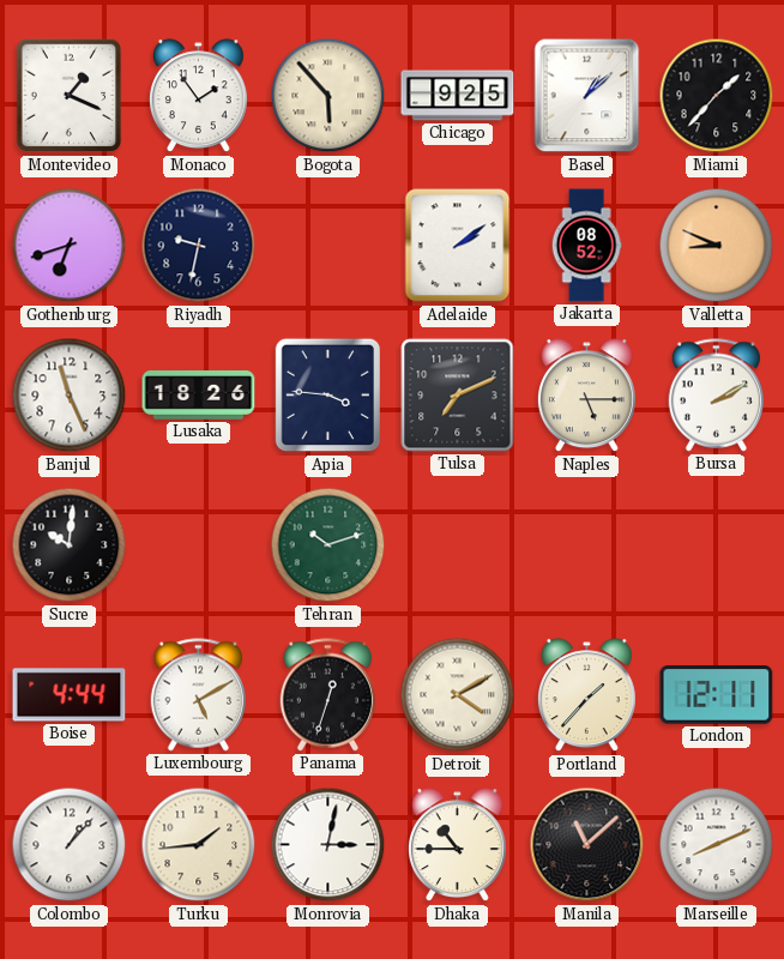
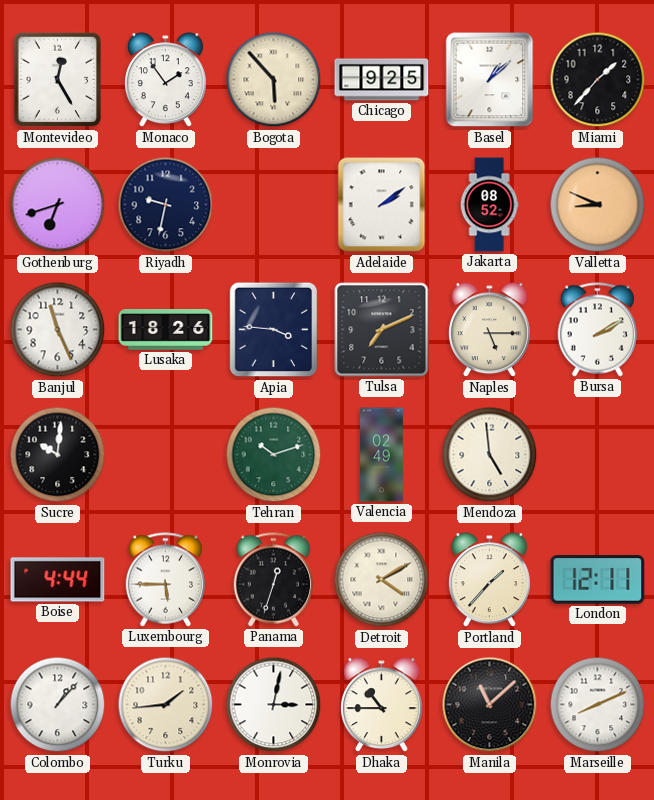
Montevideo: 1:19 -> 12:25
Valencia: none -> 02:49
Mendoza: none -> 4:59
Luxembourg: 5:10 -> 5:45
